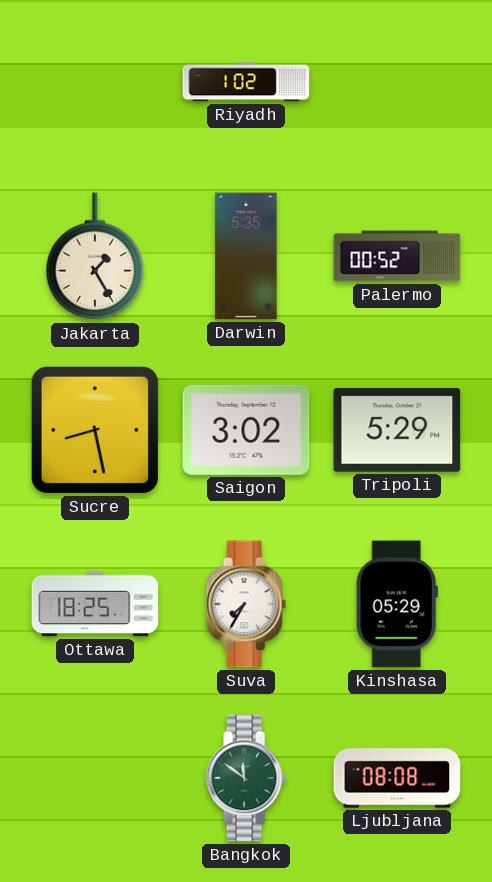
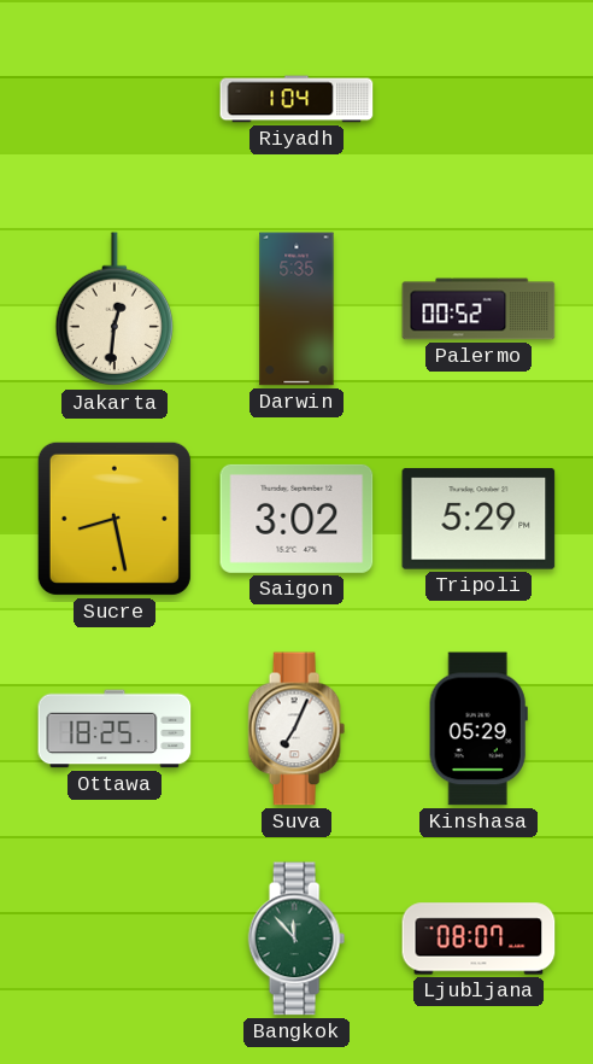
Riyadh: 1:02 -> 1:04
Jakarta: 1:25 -> 12:31
Suva: 7:35 -> 7:04
Bangkok: 11:51 -> 11:53
Ljubljana: 08:08 -> 08:07
